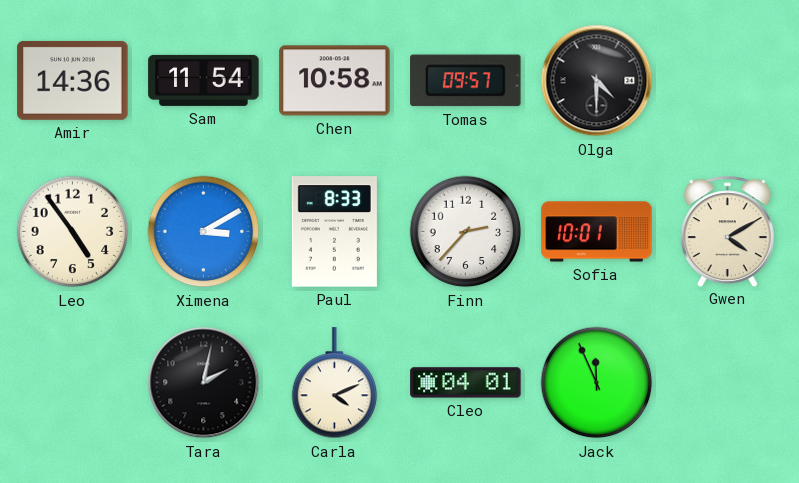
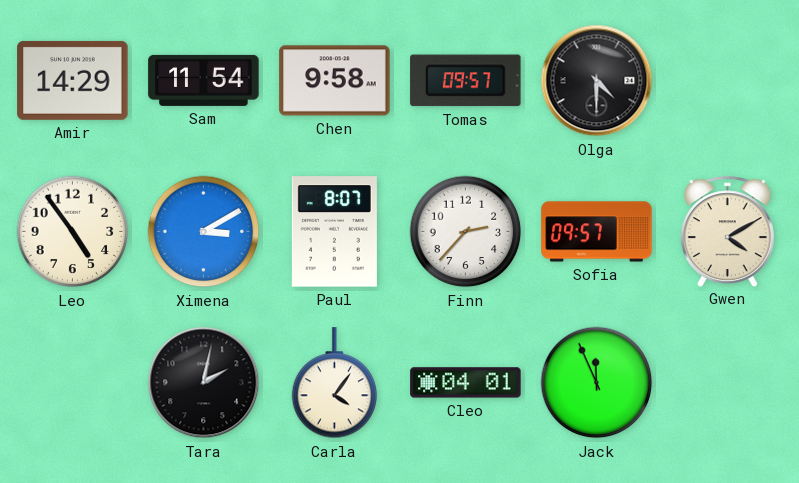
Amir: 14:36 -> 14:29
Chen: 10:58 -> 9:58
Paul: 8:33 -> 8:07
Sofia: 10:01 -> 09:57
Carla: 4:11 -> 4:06
